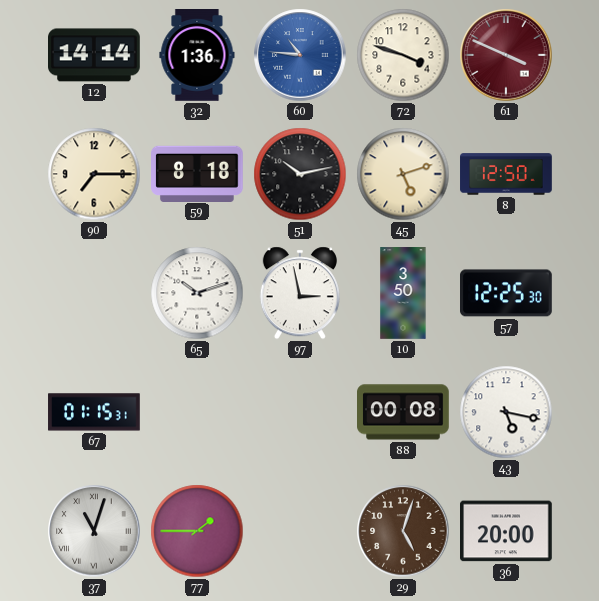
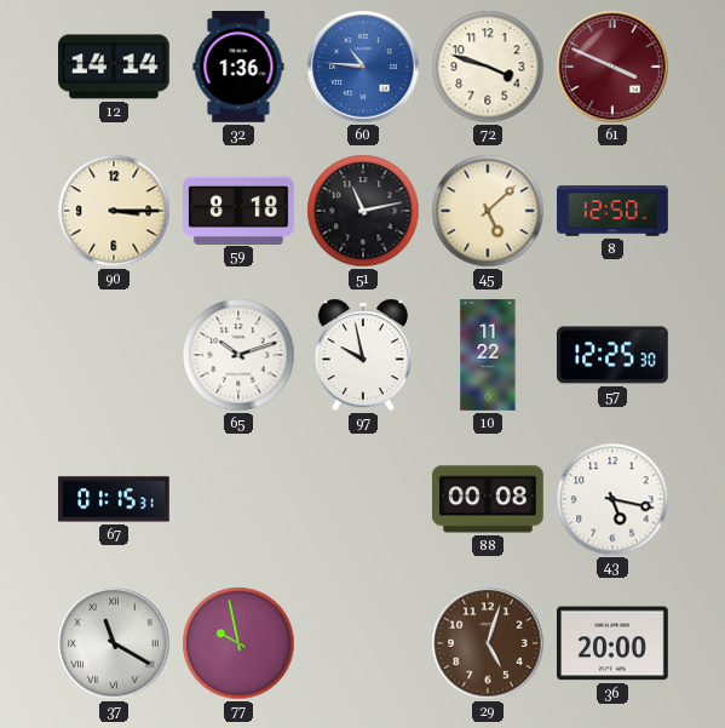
90: 7:15 -> 3:15
51: 10:13 -> 11:13
45: 5:12 -> 5:08
97: 2:58 -> 9:58
10: 3:50 -> 11:22
37: 11:03 -> 11:20
77: 1:45 -> 9:58
